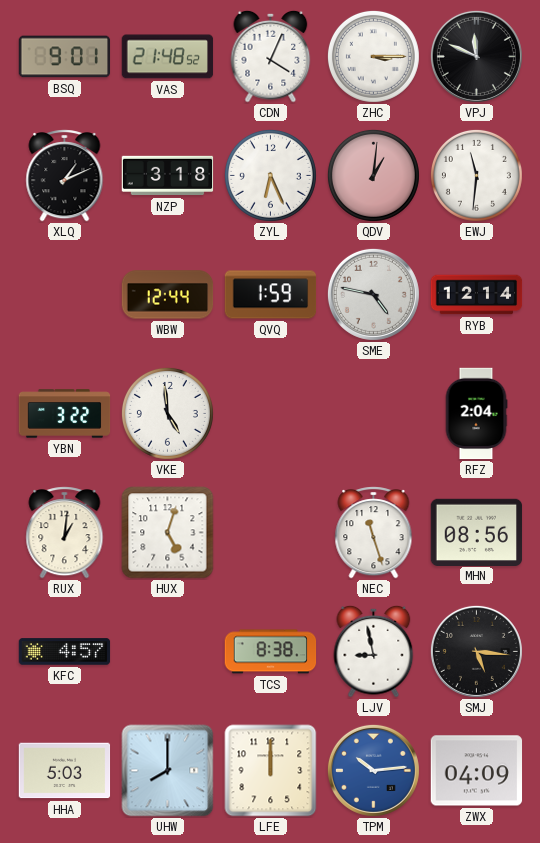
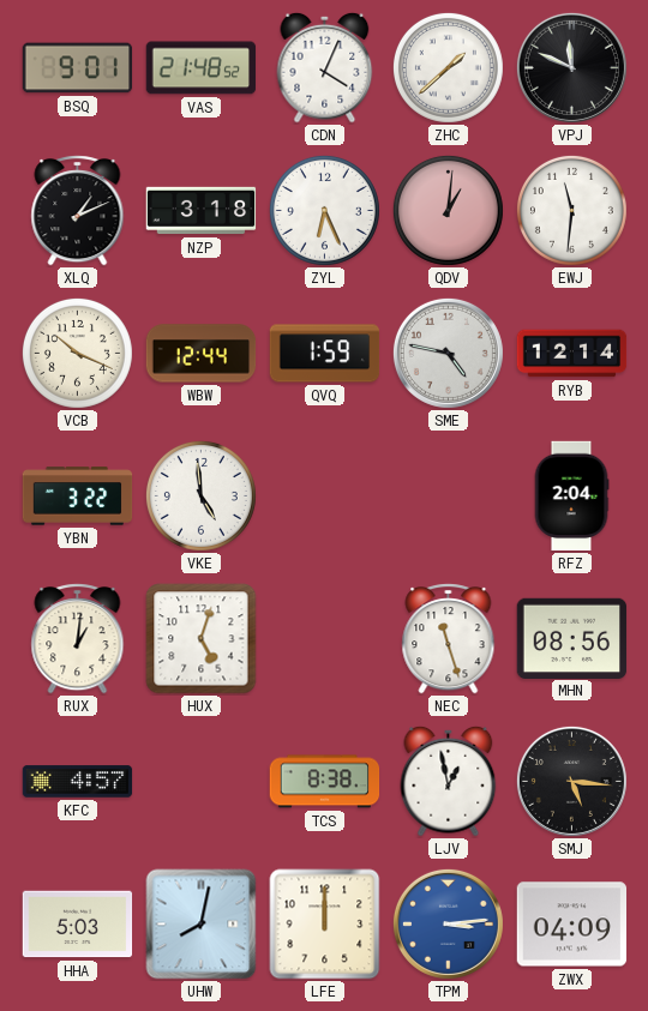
ZHC: 3:15 -> 1:38
VCB: none -> 10:19
LJV: 8:58 -> 12:58
UHW: 8:00 -> 8:02
TPM: 10:14 -> 3:14
